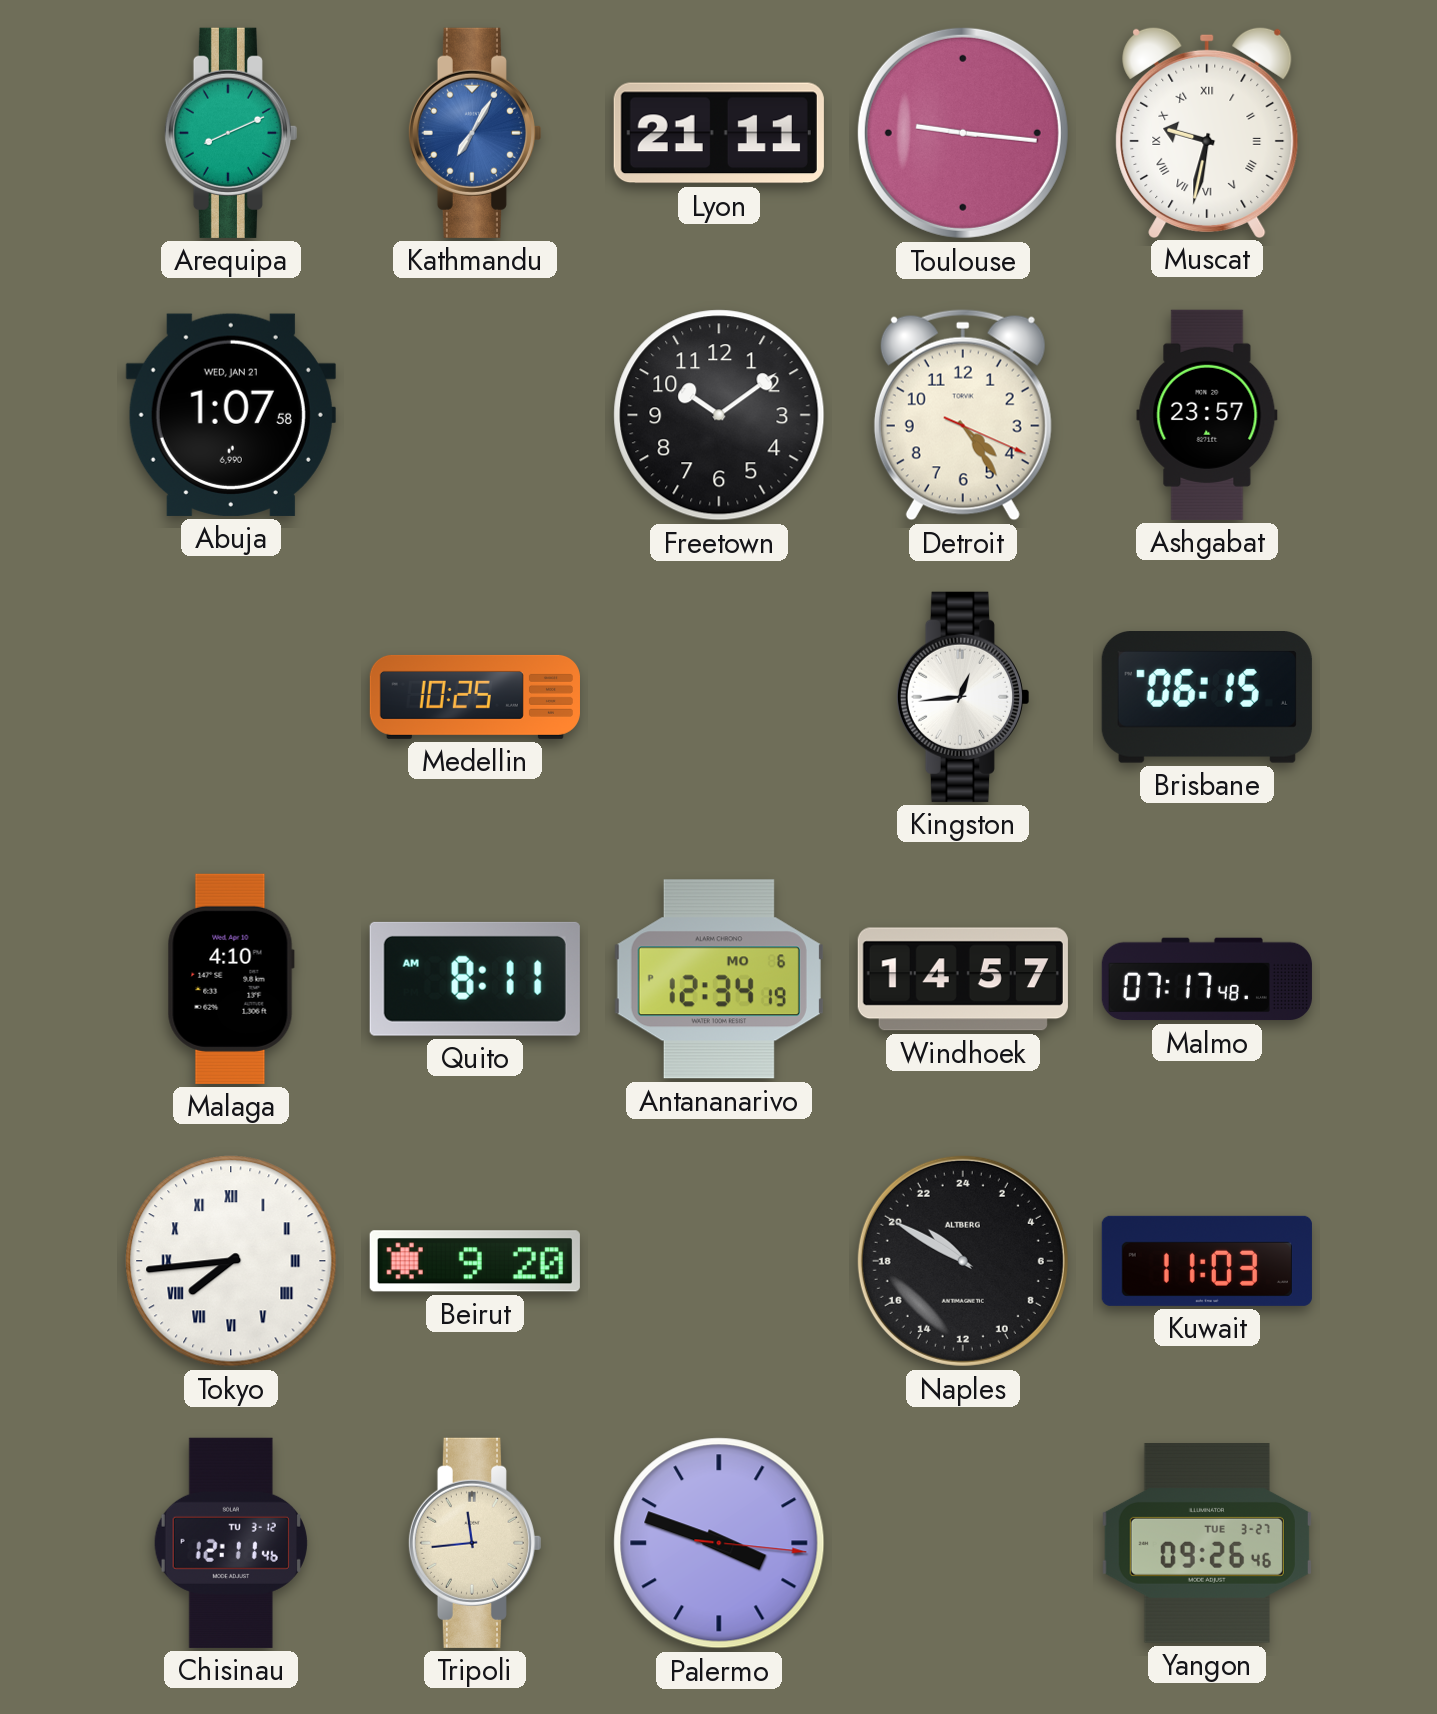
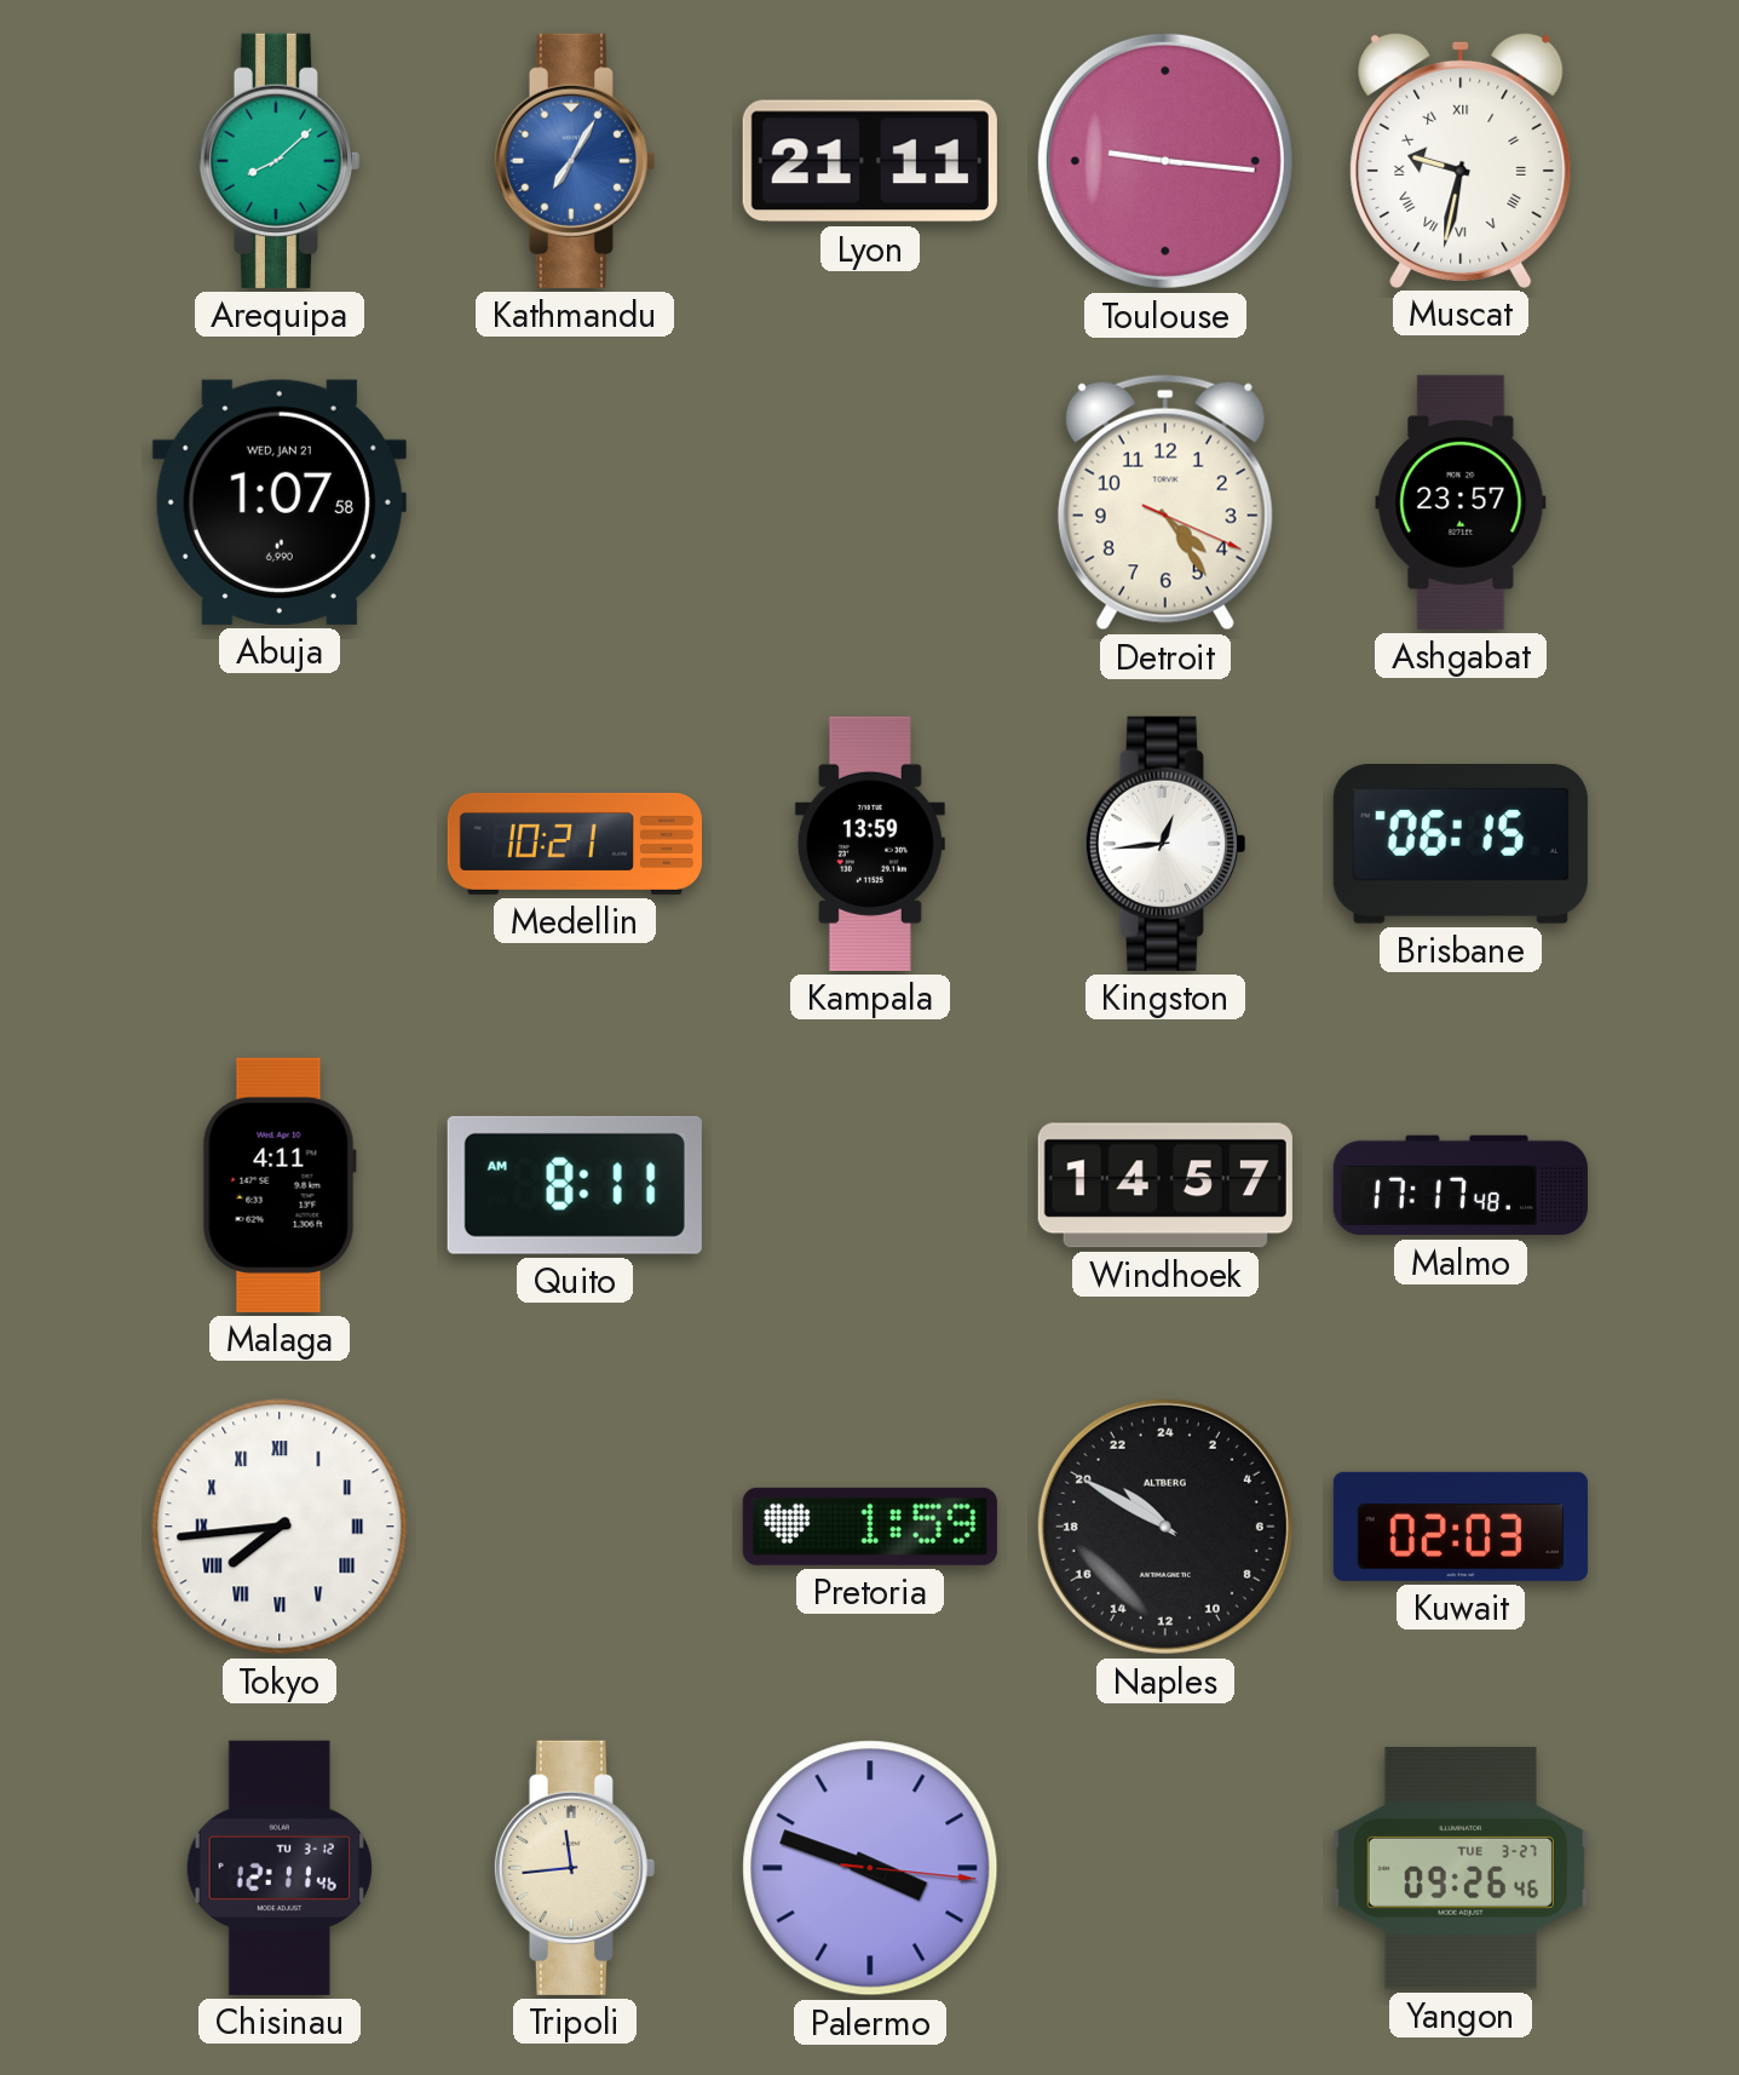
Arequipa: 8:11 -> 8:08
Freetown: 10:09 -> none
Medellin: 10:25 -> 10:21
Kampala: none -> 13:59
Malaga: 4:10 -> 4:11
Antananarivo: 12:34 -> none
Malmo: 07:17 -> 17:17
Beirut: 9:20 -> none
Pretoria: none -> 1:59
Kuwait: 11:03 -> 02:03
